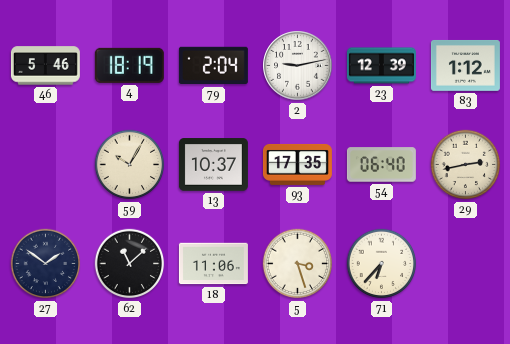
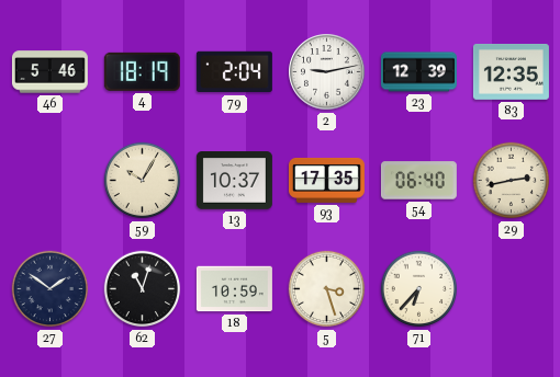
83: 1:12 -> 12:35
62: 11:08 -> 11:03
18: 11:06 -> 10:59
